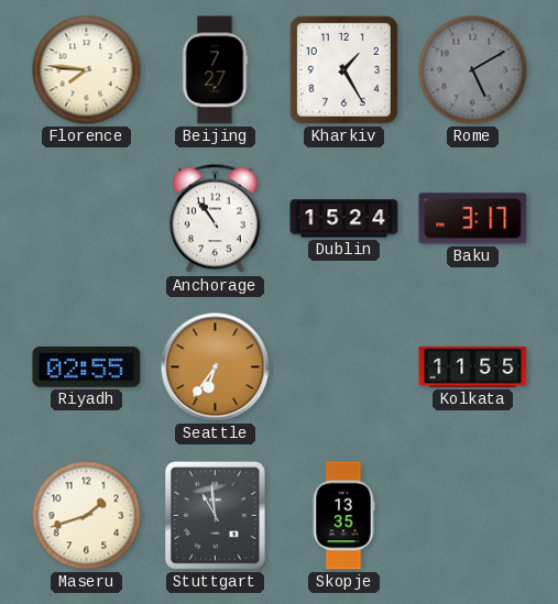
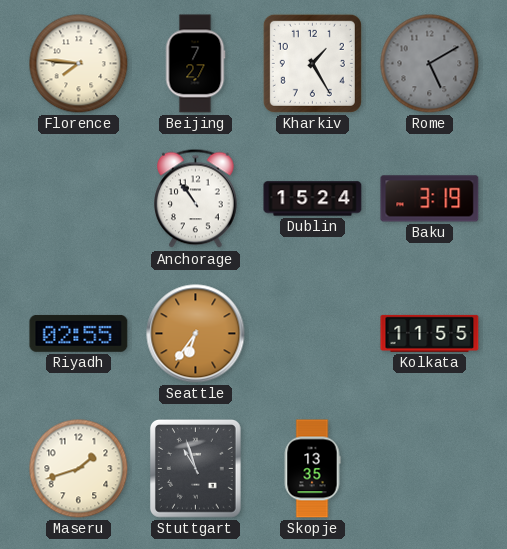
Baku: 3:17 -> 3:19
Stuttgart: 10:59 -> 10:57
